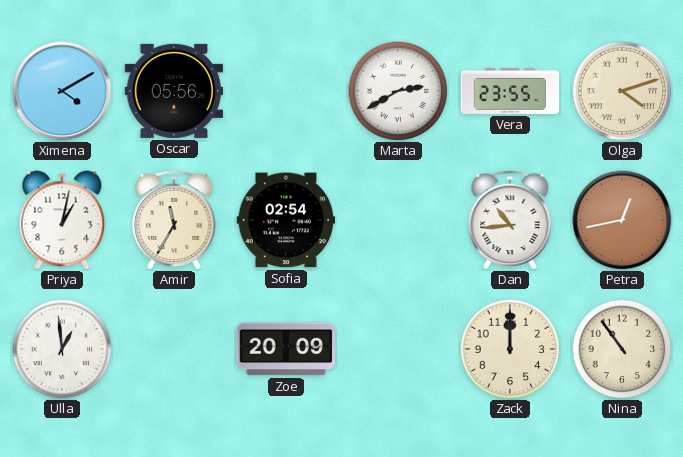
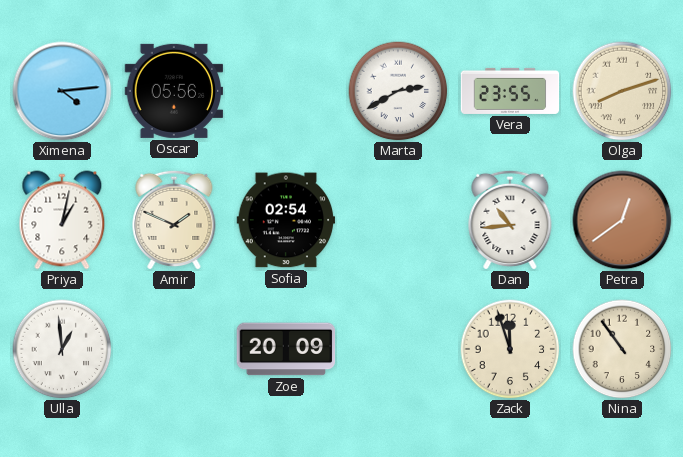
Ximena: 4:10 -> 4:14
Olga: 4:12 -> 8:12
Amir: 11:35 -> 1:49
Petra: 12:43 -> 12:39
Zack: 12:00 -> 11:57
